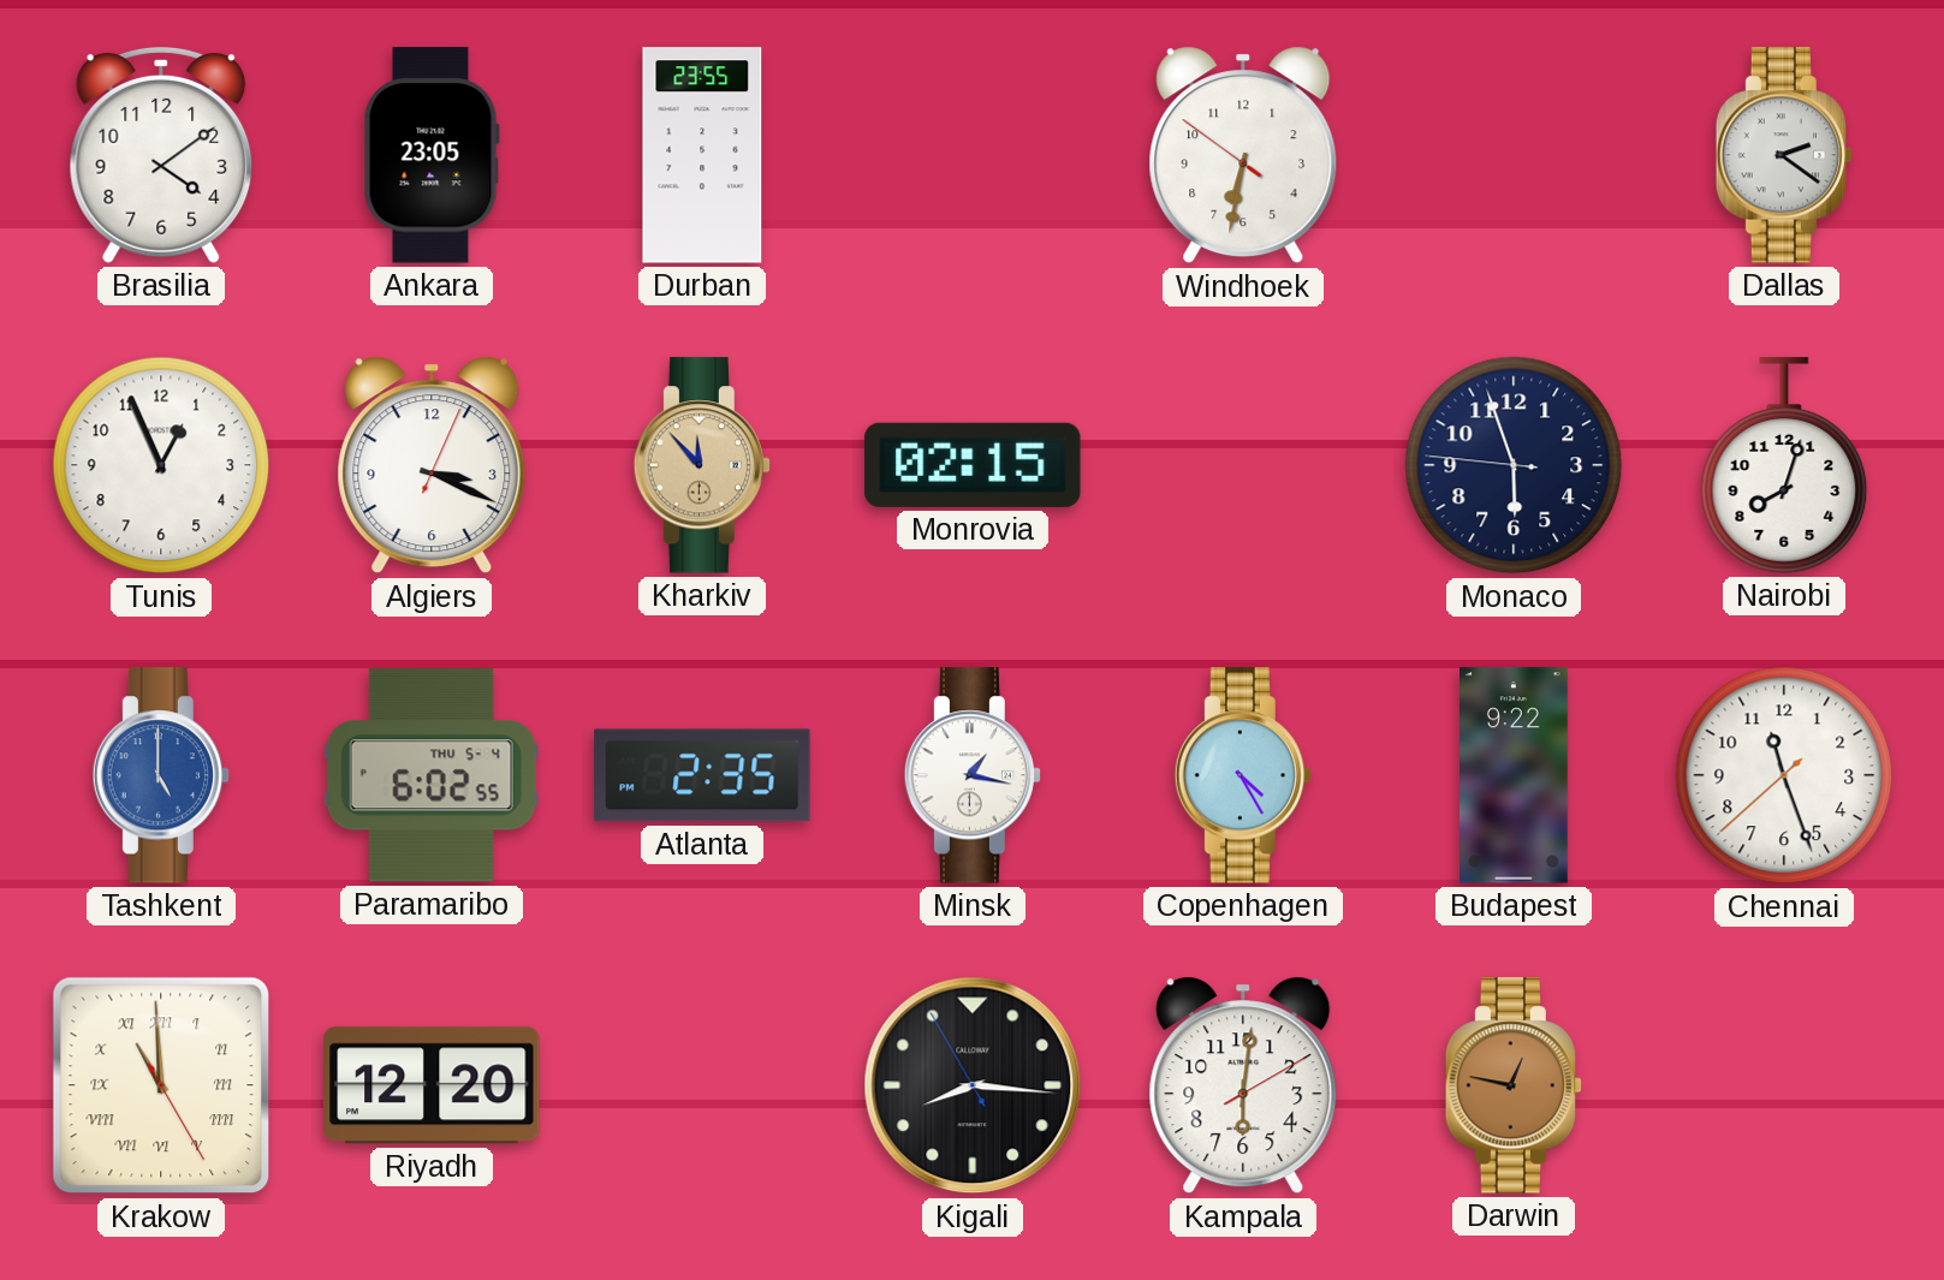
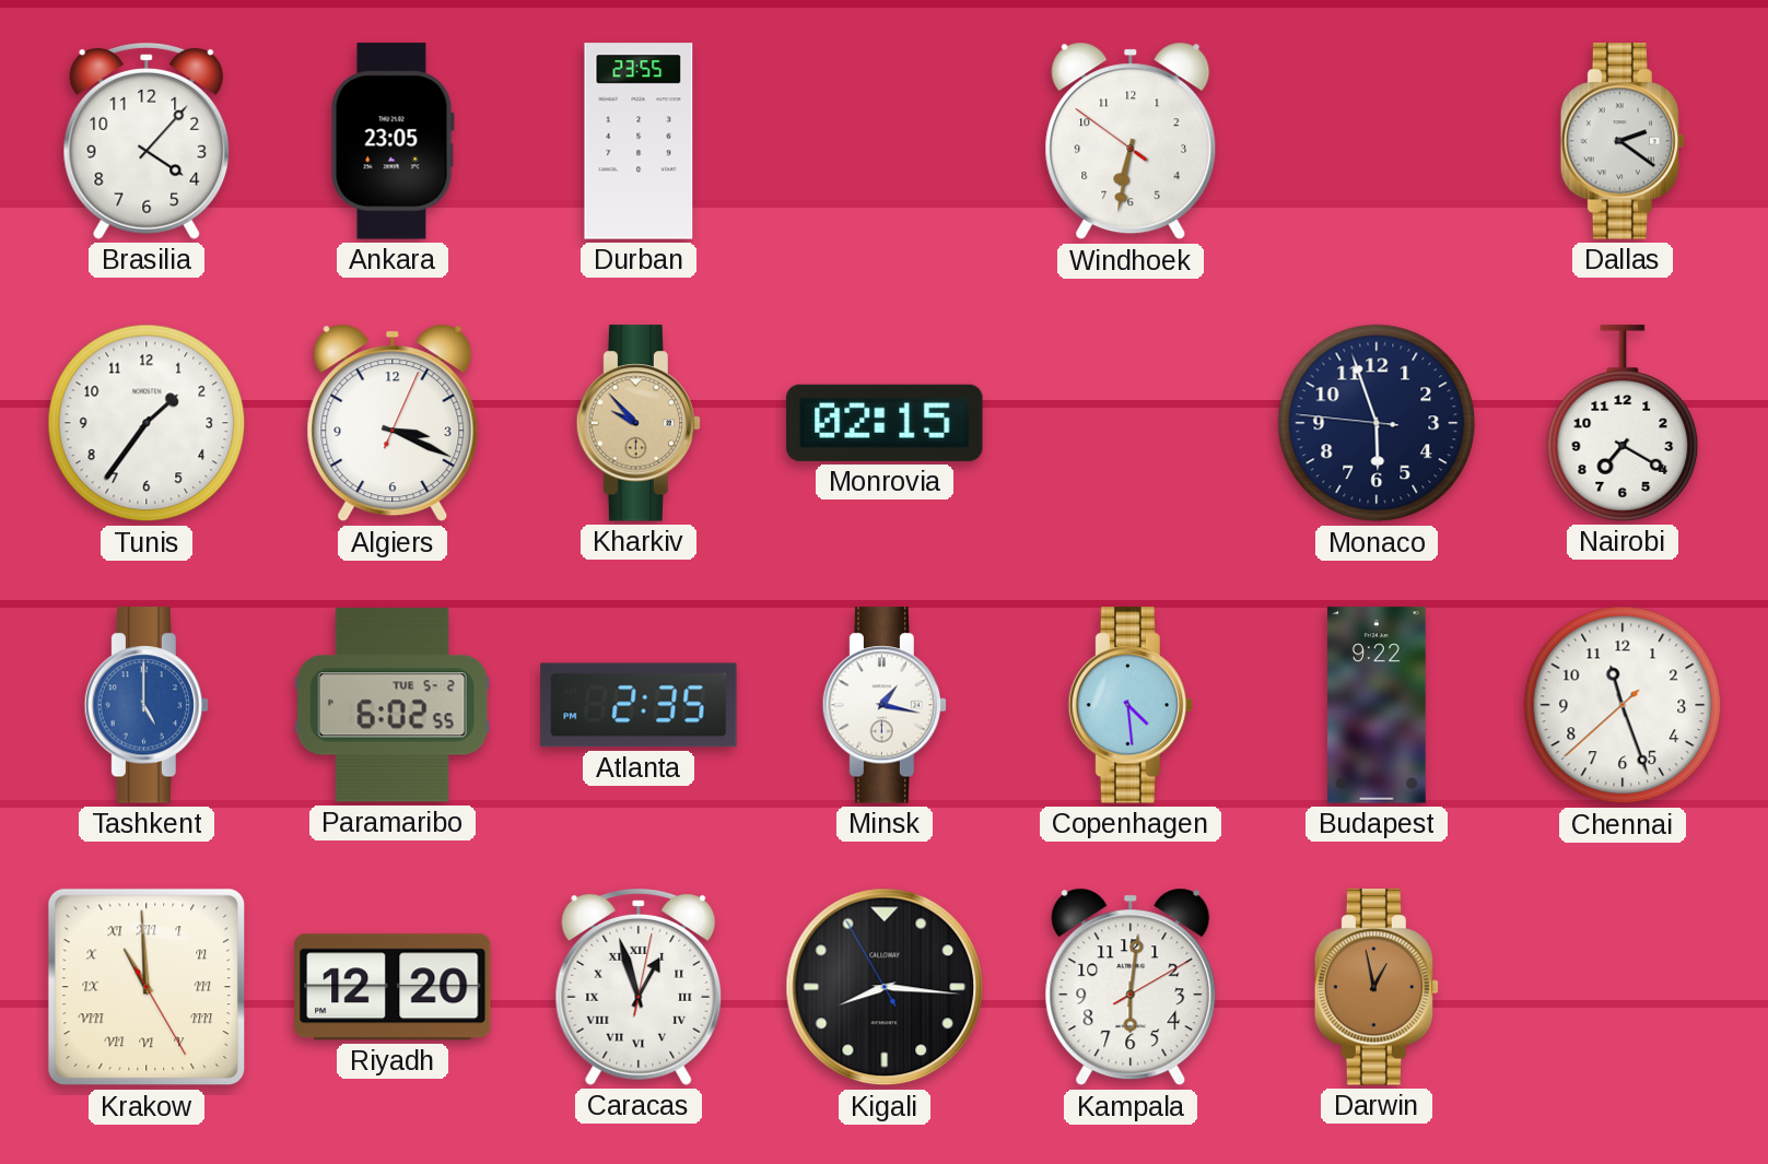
Brasilia: 4:09 -> 4:07
Tunis: 12:56 -> 1:36
Kharkiv: 11:53 -> 9:53
Nairobi: 8:03 -> 7:20
Paramaribo date: THU 5-4 -> TUE 5-2
Copenhagen: 4:25 -> 4:29
Caracas: none -> 12:57
Darwin: 12:47 -> 12:58
